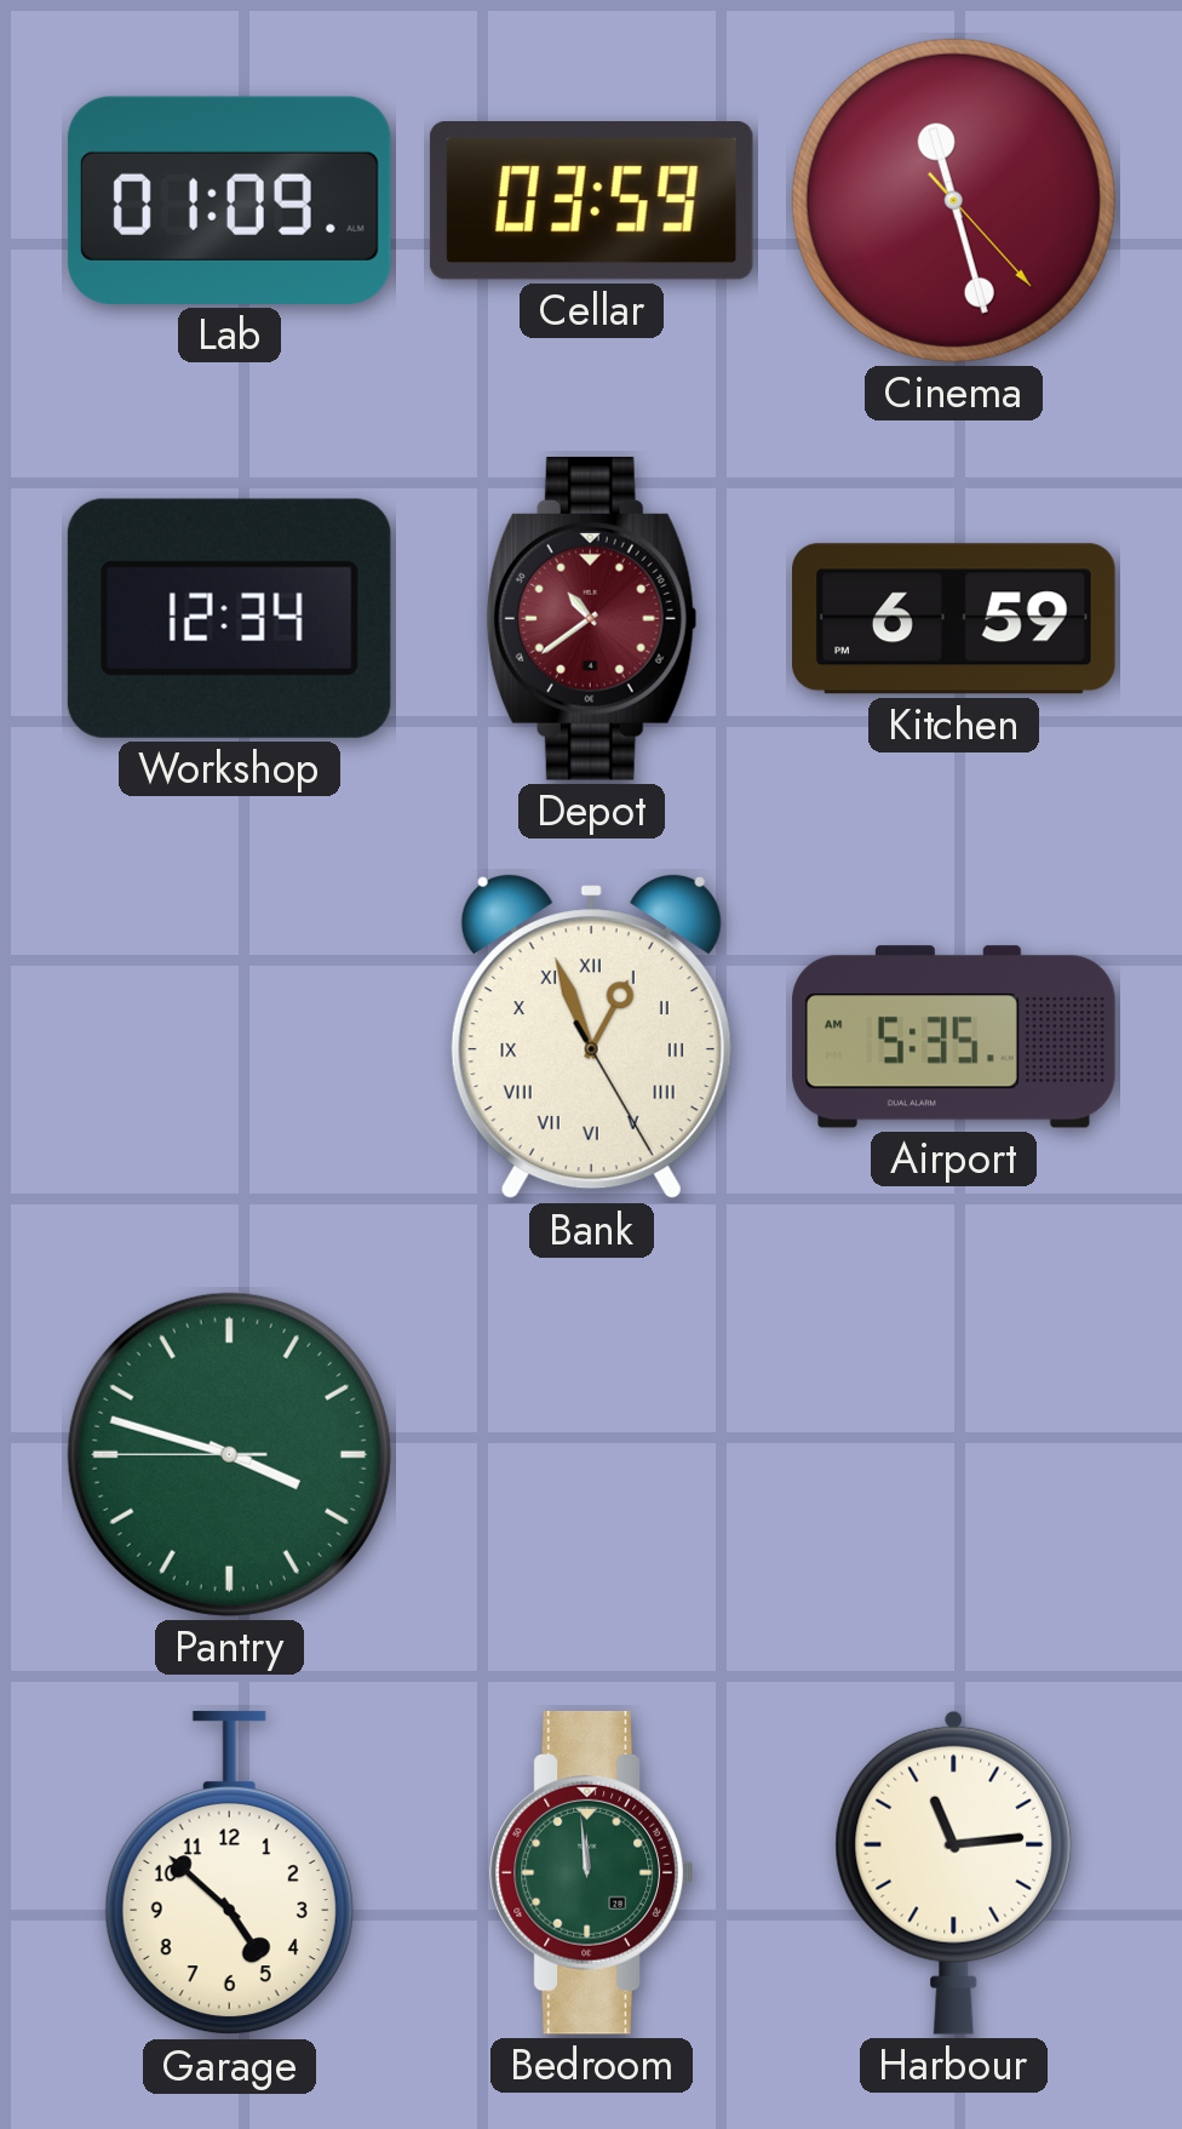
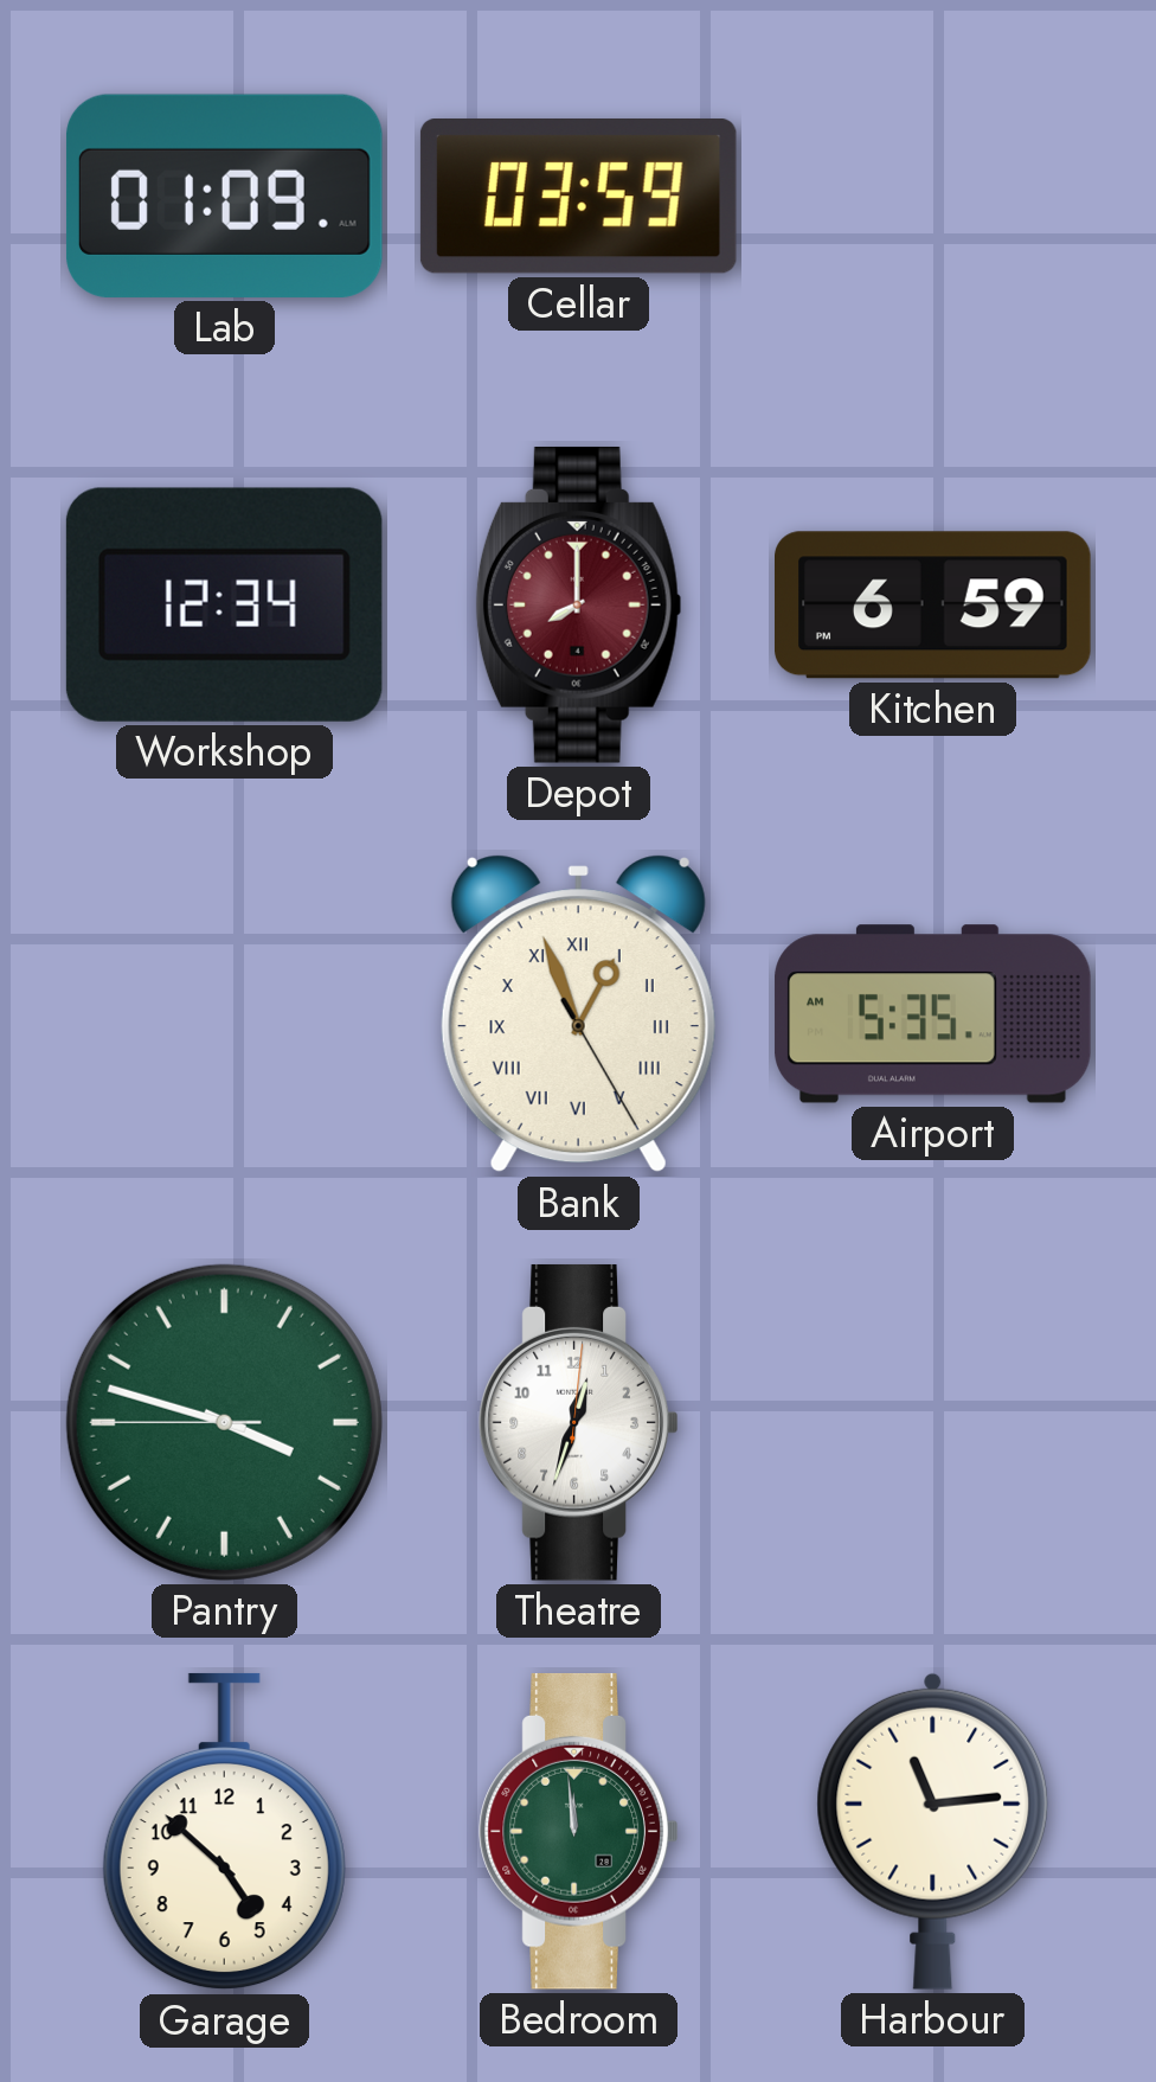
Cinema: 11:27 -> none
Depot: 10:39 -> 8:00
Theatre: none -> 12:33
